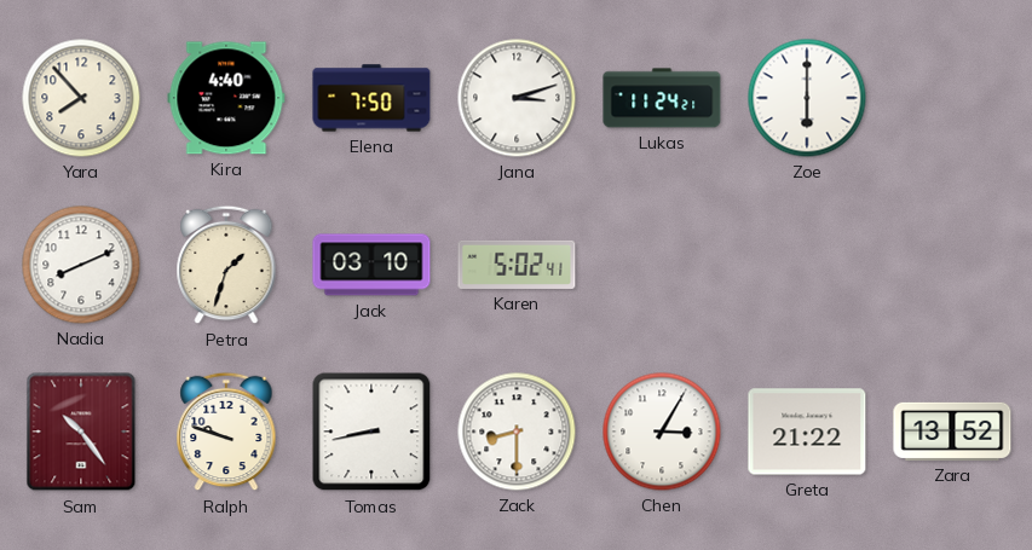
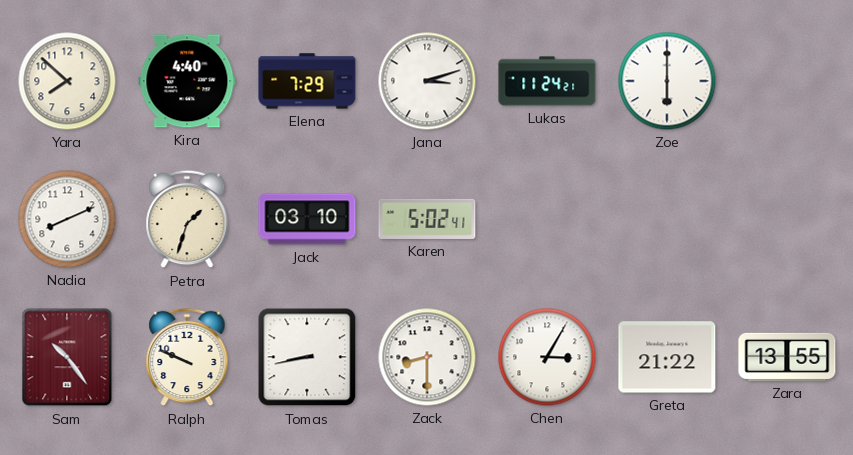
Yara: 7:53 -> 7:52
Elena: 7:50 -> 7:29
Ralph: 9:48 -> 9:49
Zara: 13:52 -> 13:55
